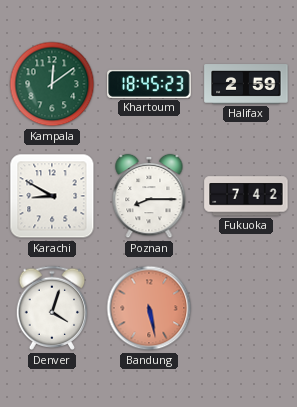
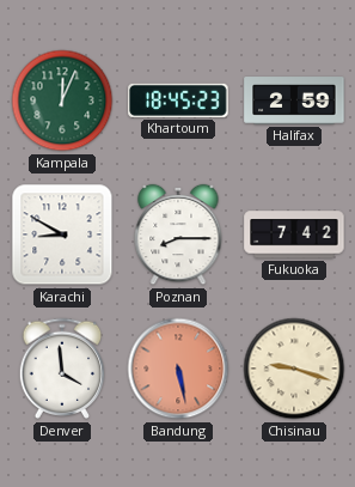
Kampala: 12:09 -> 12:04
Denver: 4:03 -> 3:59
Chisinau: none -> 9:18
